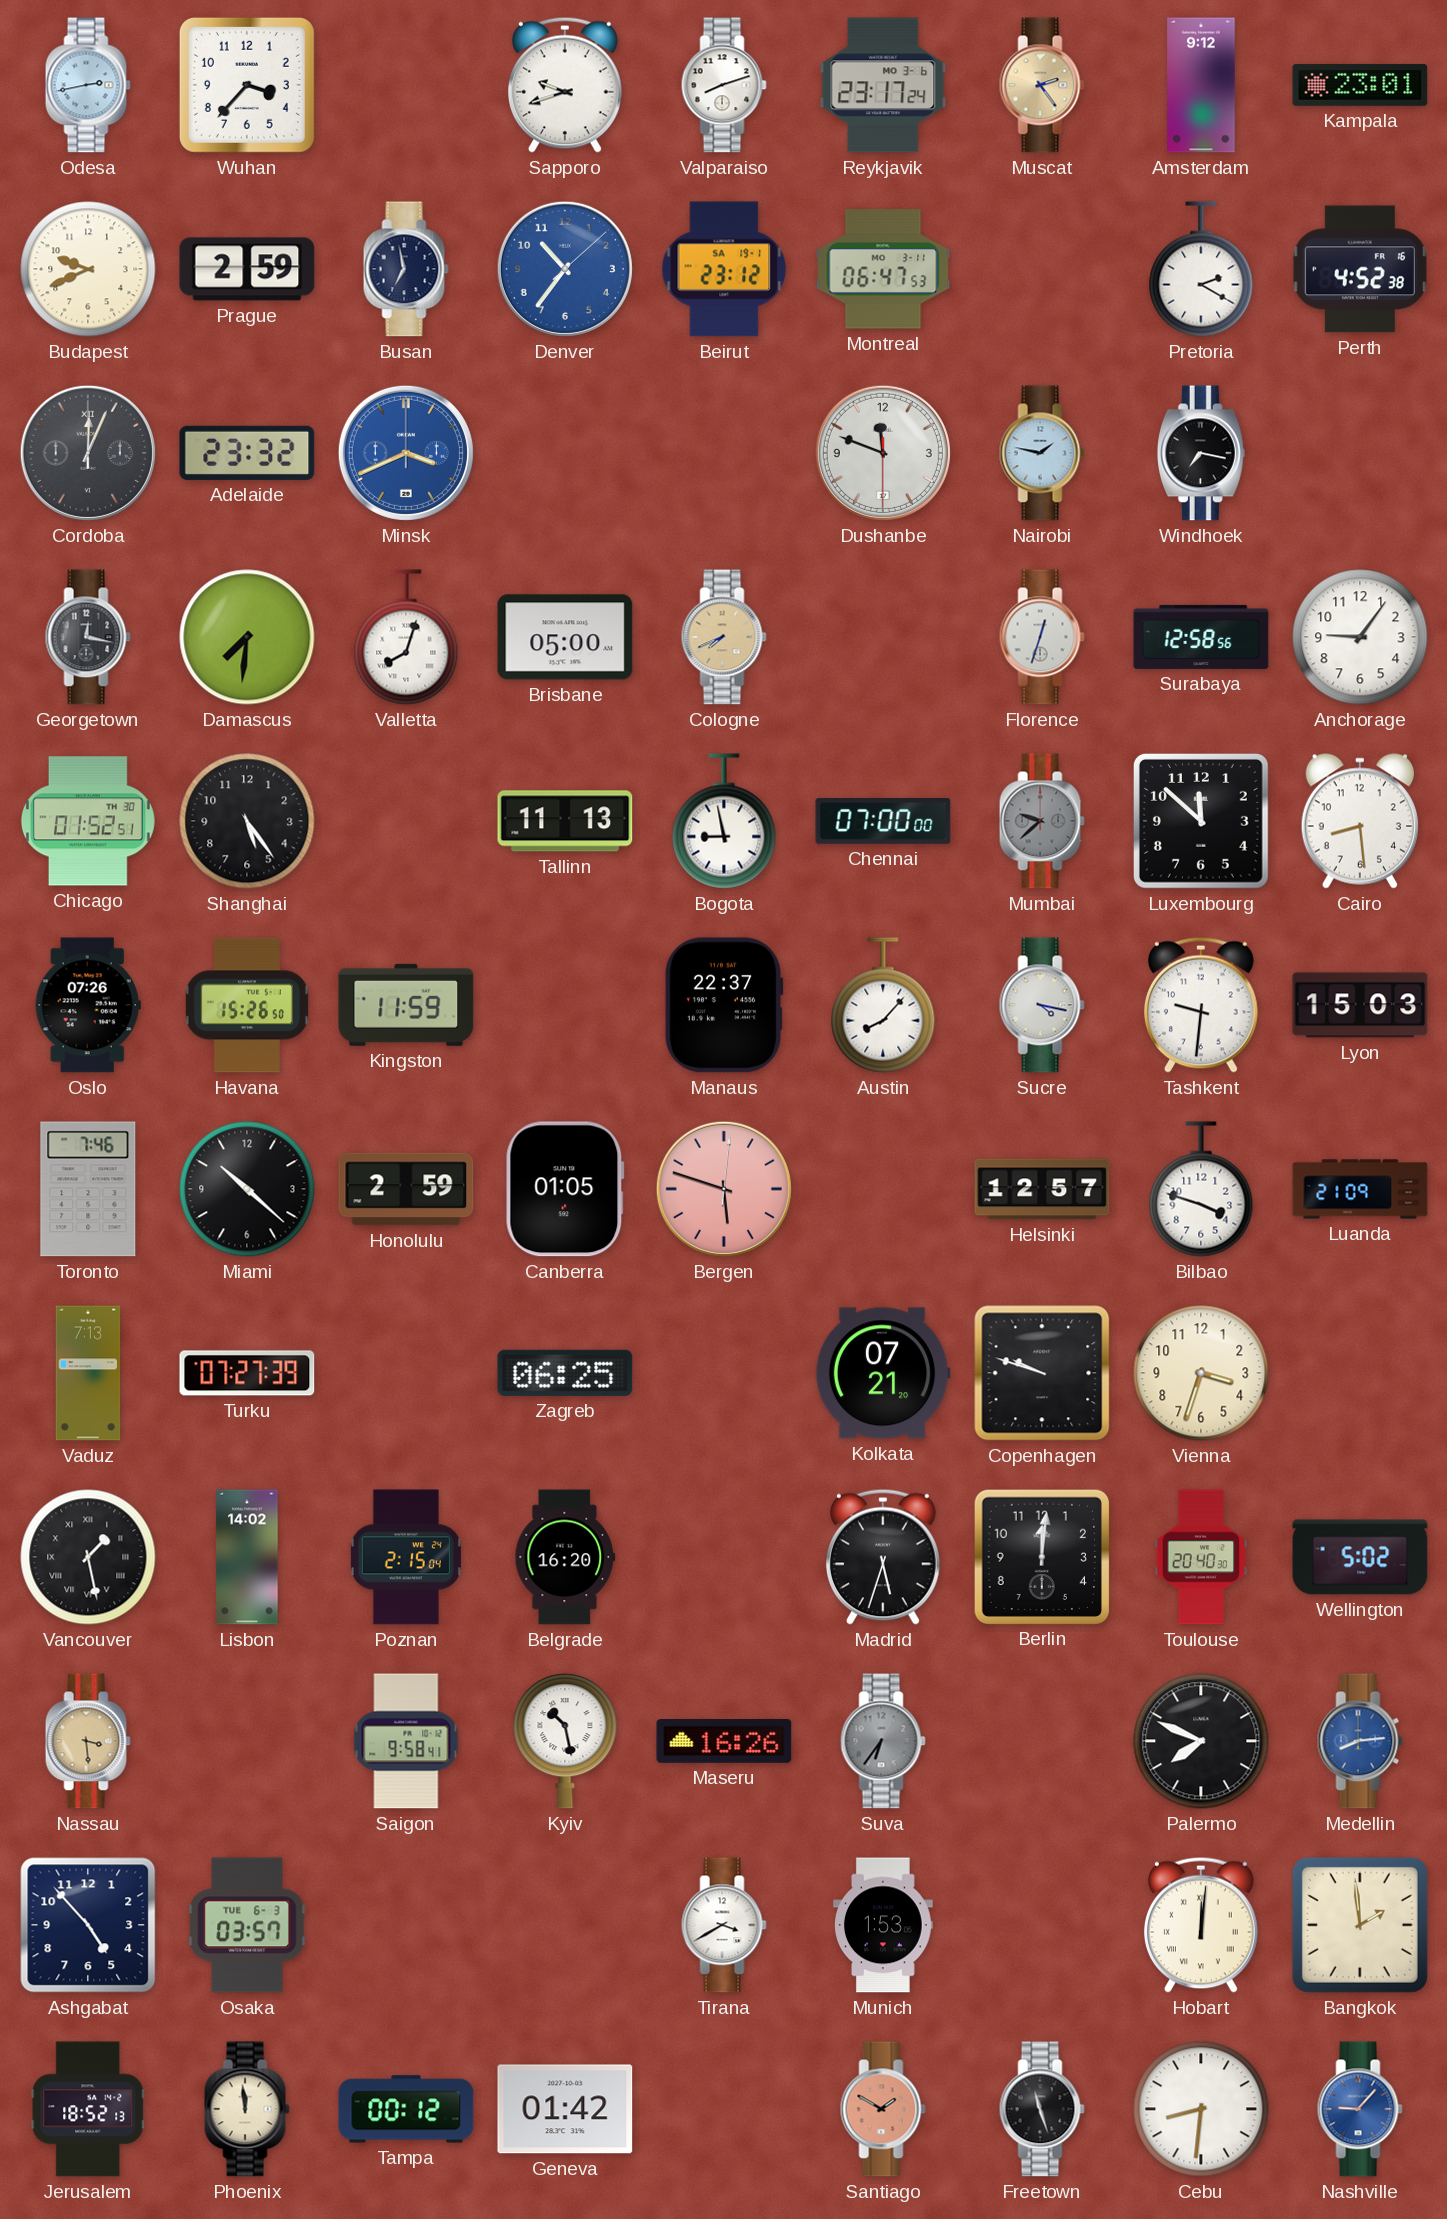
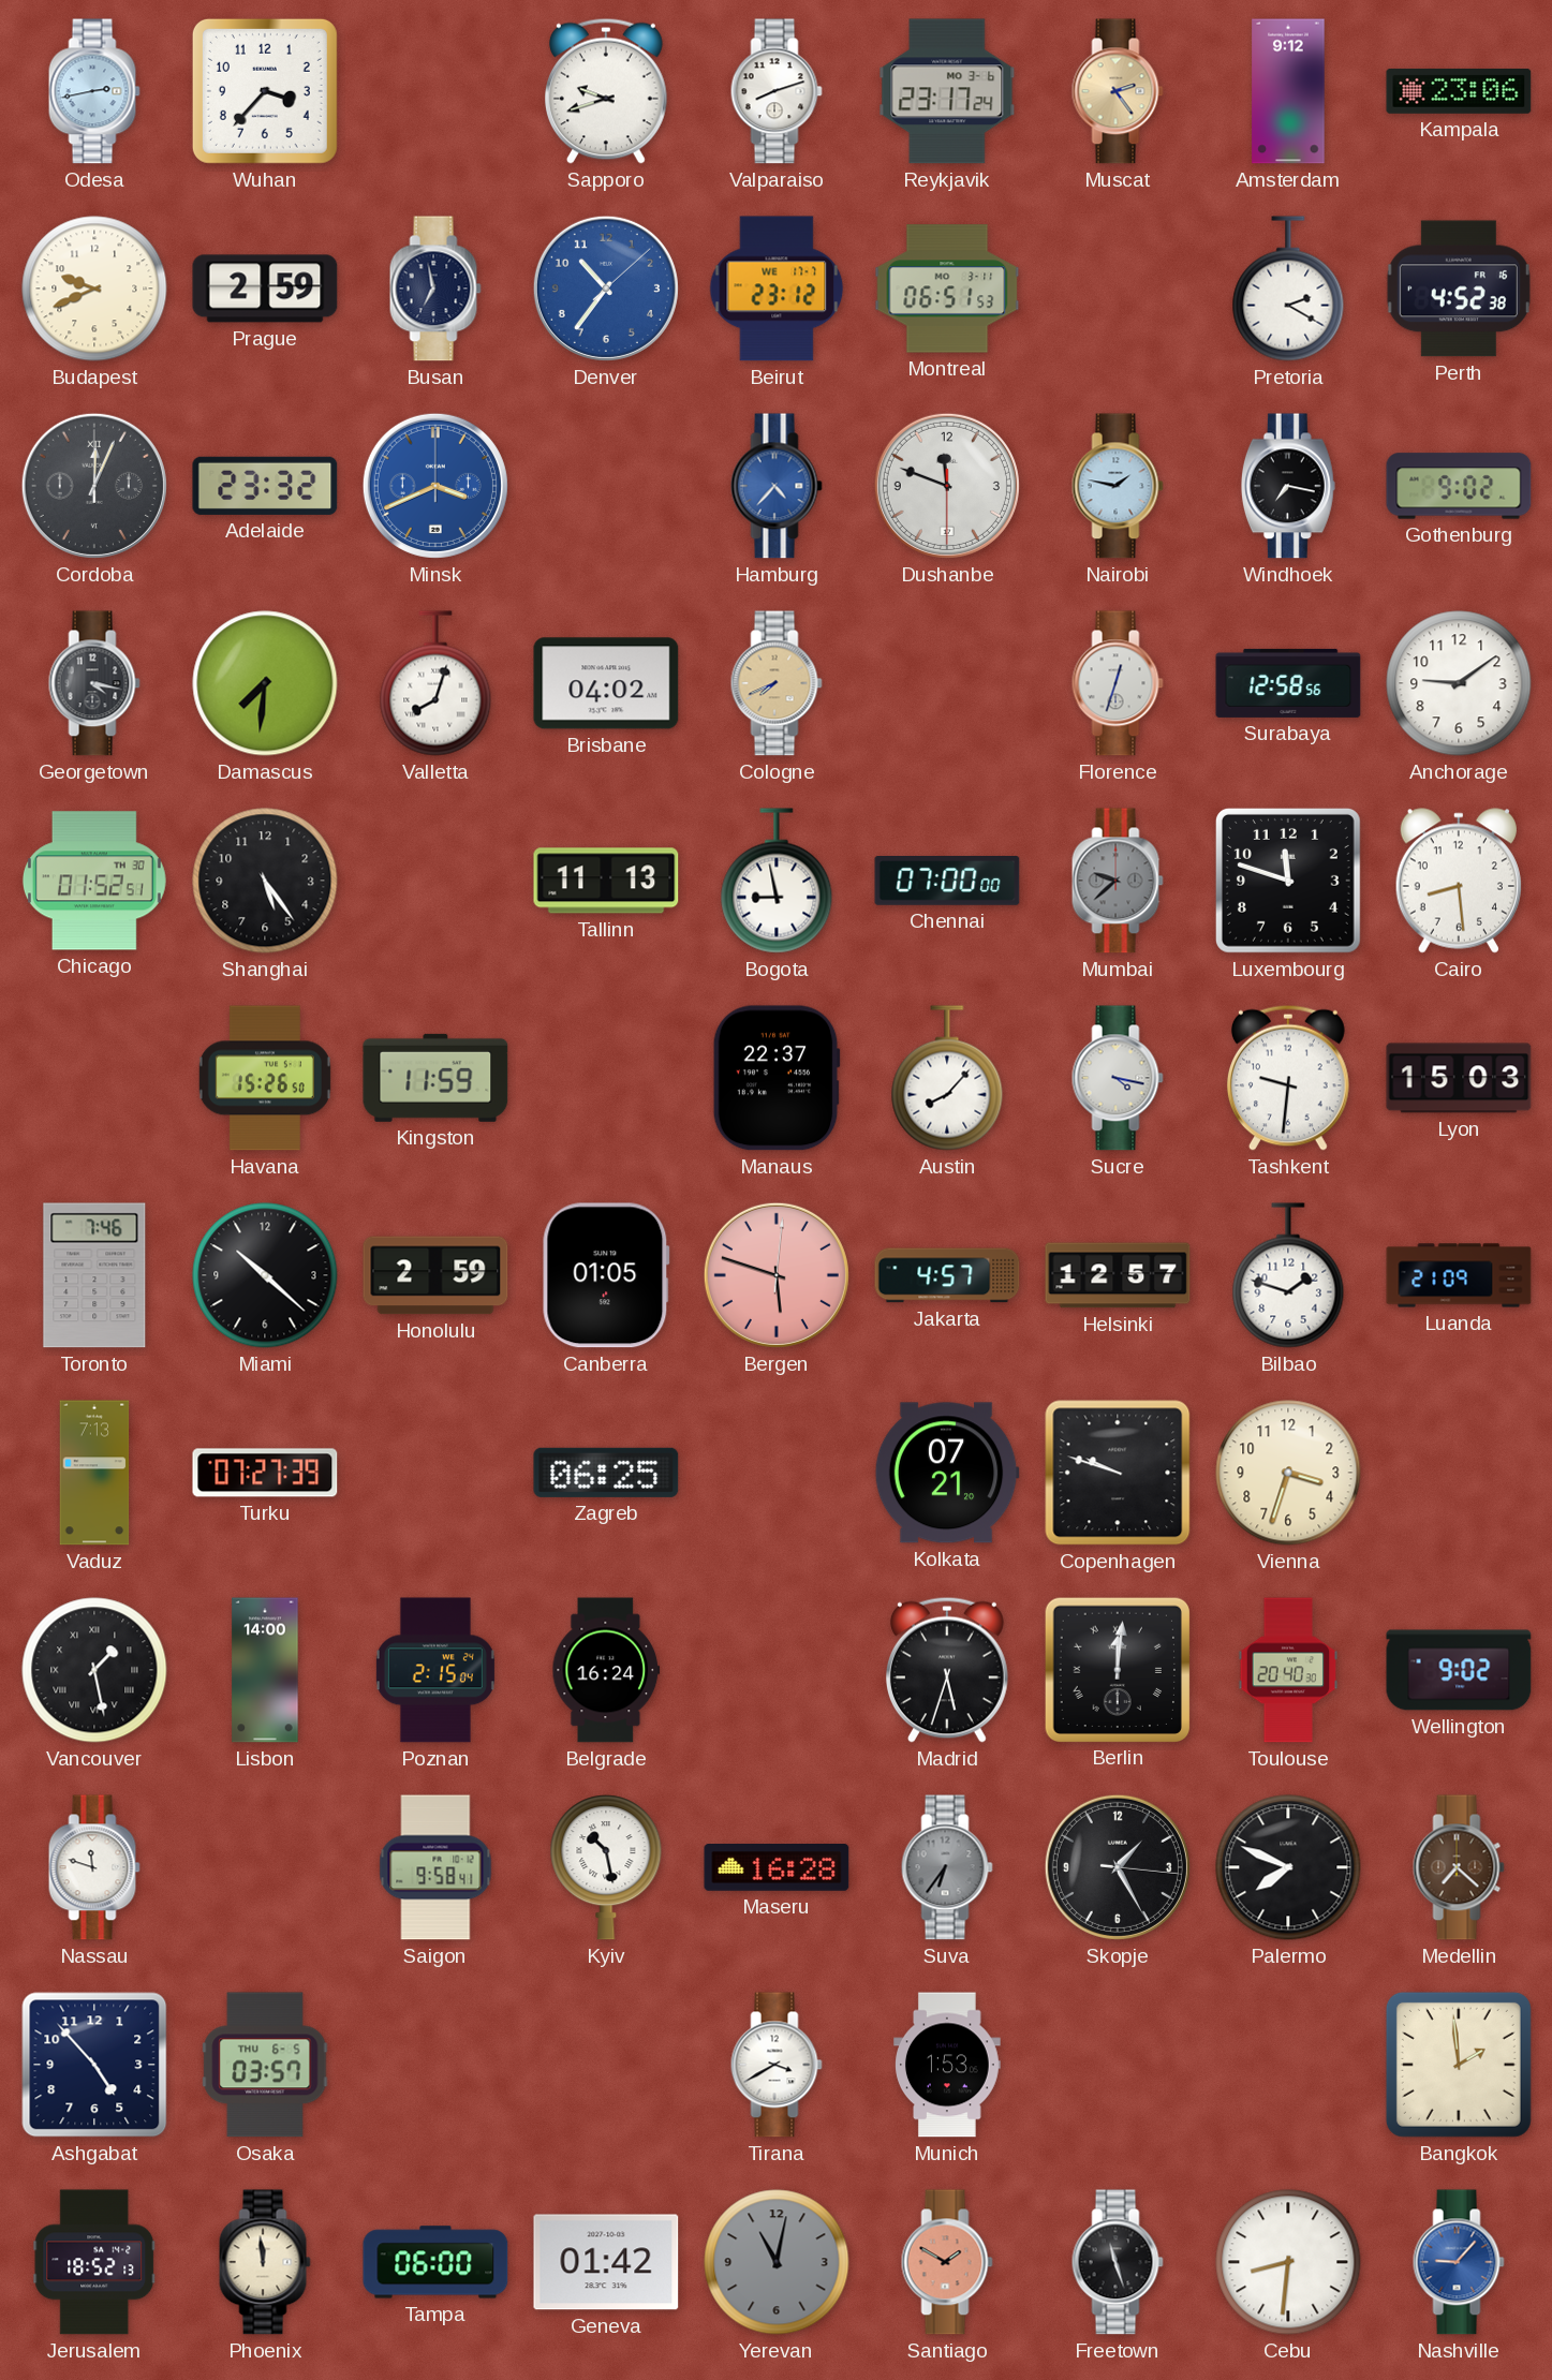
Kampala: 23:01 -> 23:06
Beirut date: SA 19-1 -> WE 17-7
Montreal: 06:47 -> 06:51
Hamburg: none -> 4:37
Gothenburg: none -> 9:02
Georgetown: 12:17 -> 4:17
Brisbane: 05:00 -> 04:02
Anchorage: 9:06 -> 9:09
Luxembourg: 11:52 -> 11:48
Oslo: 07:26 -> none
Jakarta: none -> 4:57
Bilbao: 3:48 -> 1:48
Lisbon: 14:02 -> 14:00
Belgrade: 16:20 -> 16:24
Berlin numerals: Arabic -> Roman
Wellington: 5:02 -> 9:02
Nassau: 3:29 -> 11:48
Nassau dial: champagne -> white
Maseru: 16:26 -> 16:28
Skopje: none -> 1:25
Medellin: 8:14 -> 7:22
Medellin dial: blue -> brown
Osaka date: TUE 6-3 -> THU 6-5
Hobart: 12:01 -> none
Tampa: 00:12 -> 06:00
Yerevan: none -> 11:02
